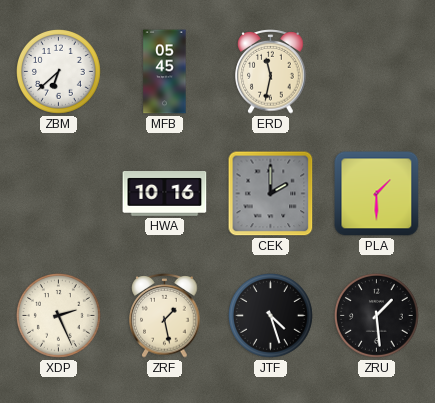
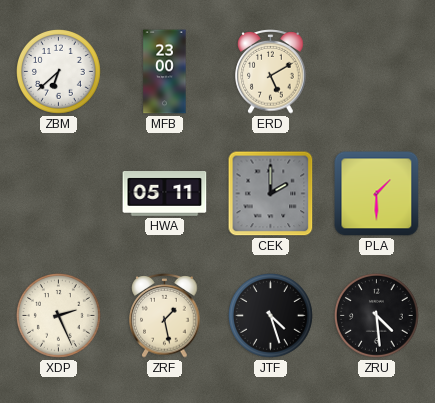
MFB: 05:45 -> 23:00
ERD: 11:32 -> 5:10
HWA: 10:16 -> 05:11
ZRU: 1:29 -> 4:29
